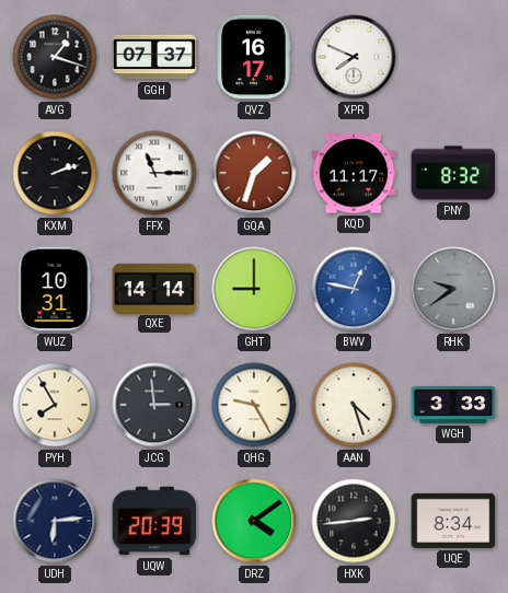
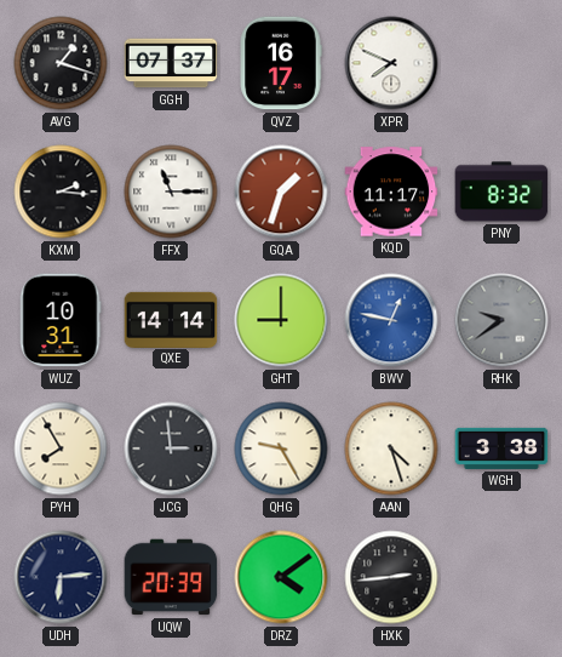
KXM: 2:12 -> 2:16
WGH: 3:33 -> 3:38
UQE: 8:34 -> none
